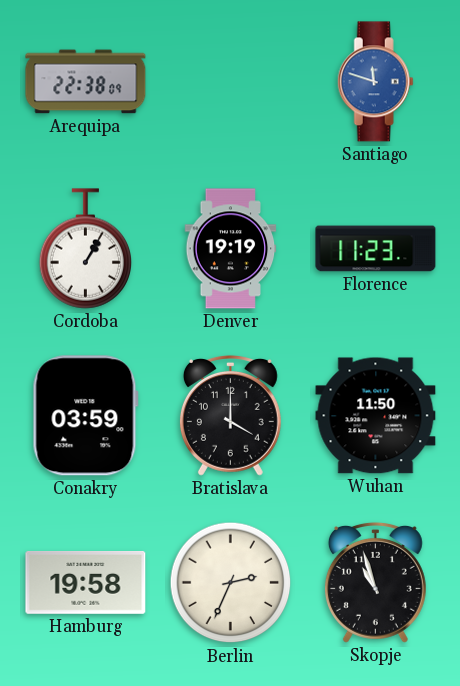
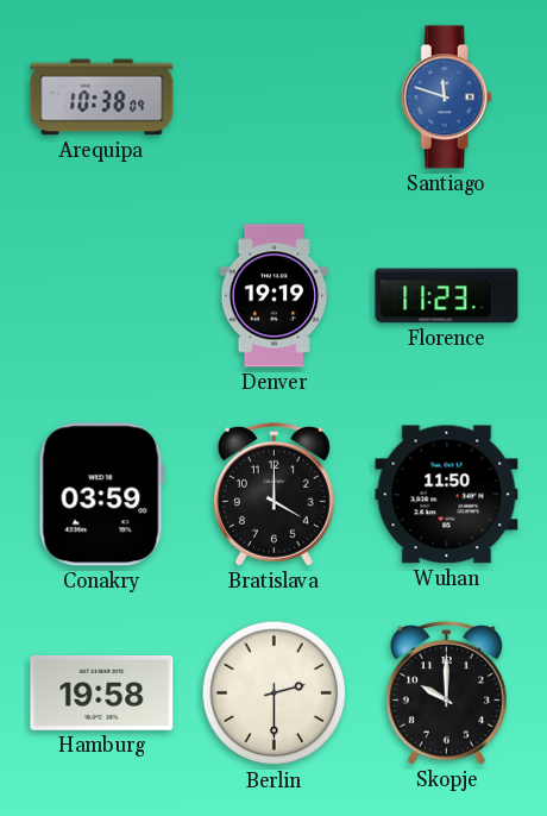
Arequipa: 22:38 -> 10:38
Cordoba: 1:05 -> none
Berlin: 2:34 -> 2:30
Skopje: 10:57 -> 10:00
